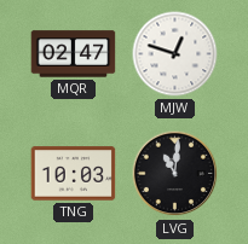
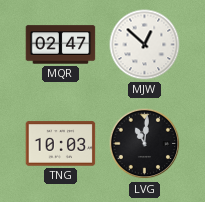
MJW: 12:48 -> 12:52
